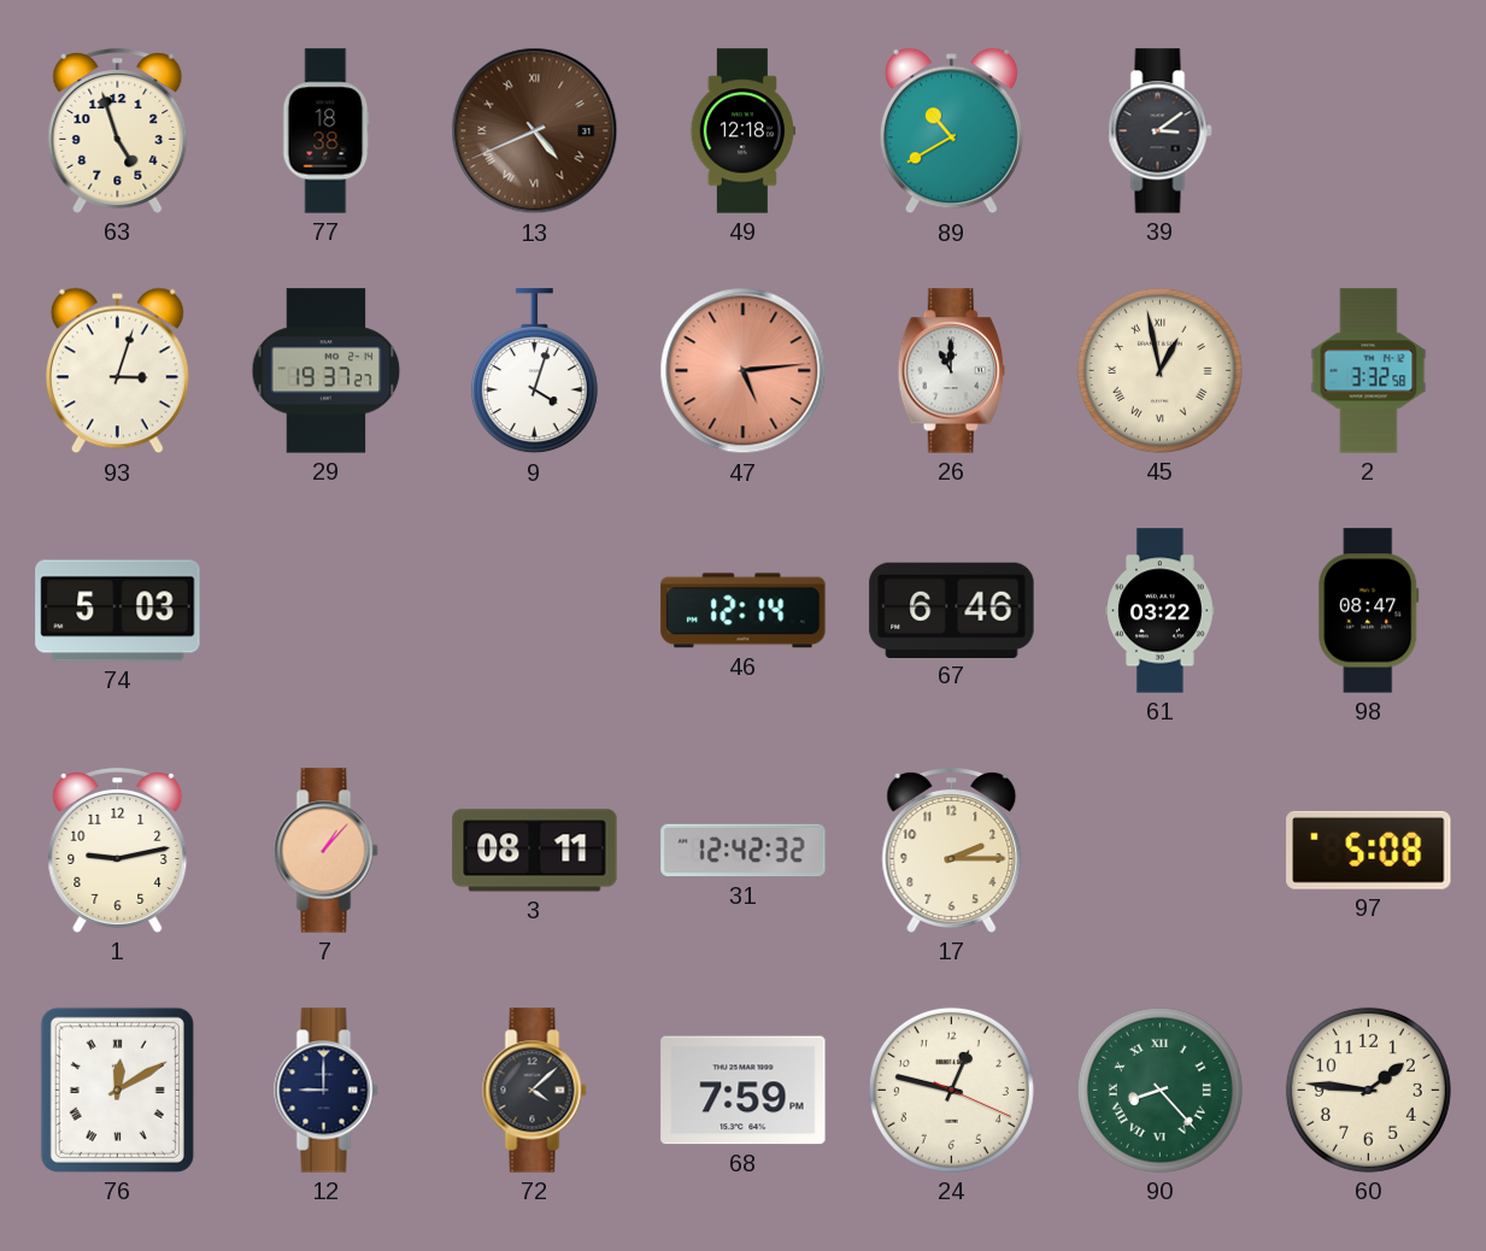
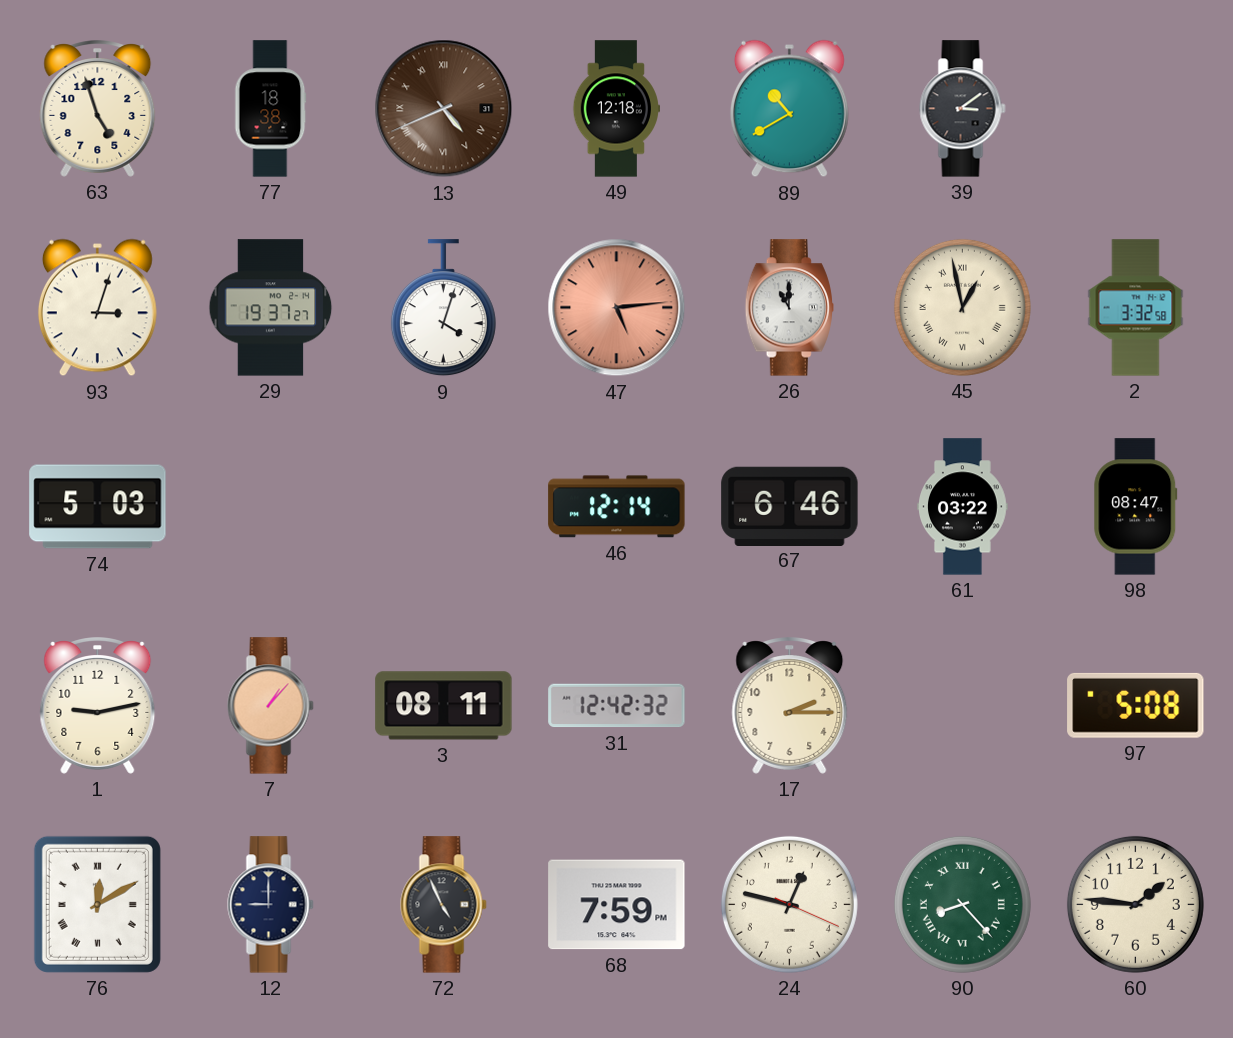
72: 4:08 -> 4:56
